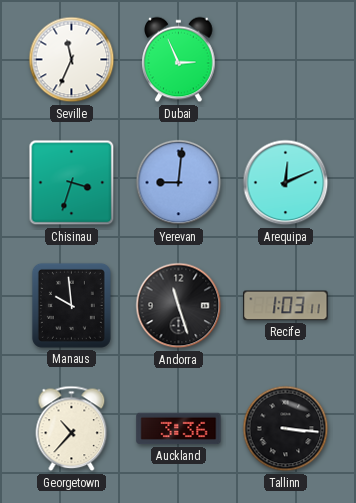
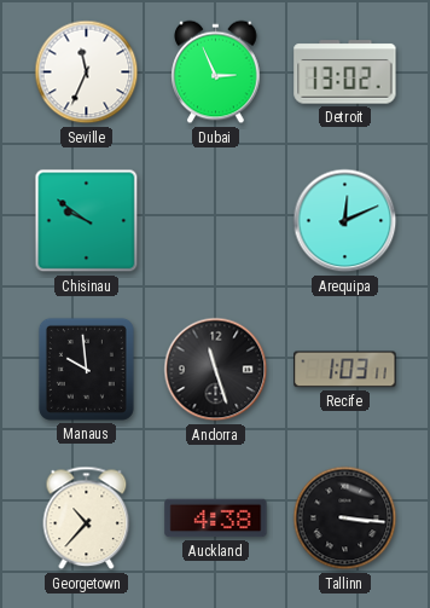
Detroit: none -> 13:02
Chisinau: 3:33 -> 9:51
Yerevan: 9:01 -> none
Auckland: 3:36 -> 4:38
